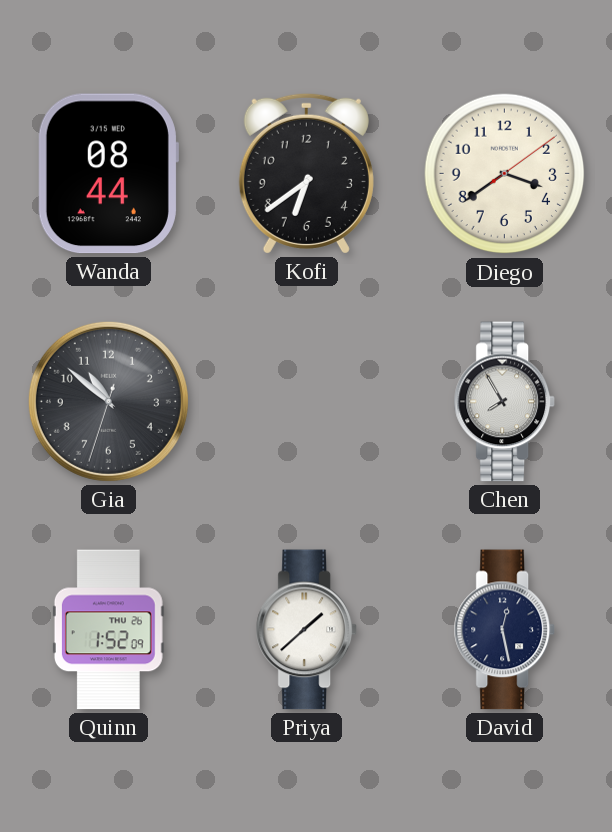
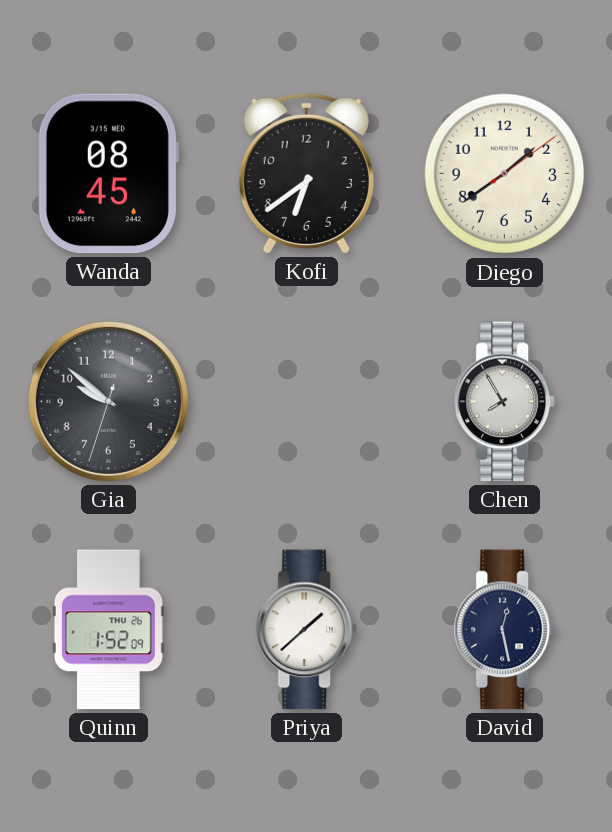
Wanda: 08:44 -> 08:45
Diego: 3:39 -> 1:39
Gia: 10:51 -> 9:51
